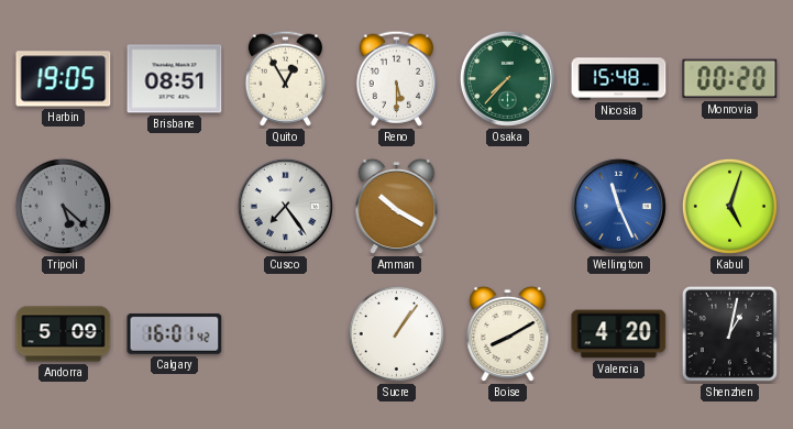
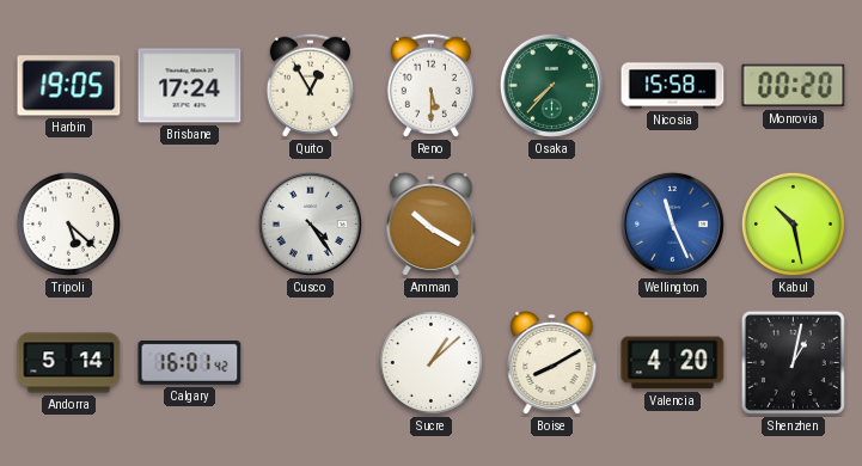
Brisbane: 08:51 -> 17:24
Nicosia: 15:48 -> 15:58
Tripoli dial: grey -> white
Cusco: 7:24 -> 4:24
Kabul: 5:03 -> 10:28
Andorra: 5:09 -> 5:14
Sucre: 1:06 -> 1:08
